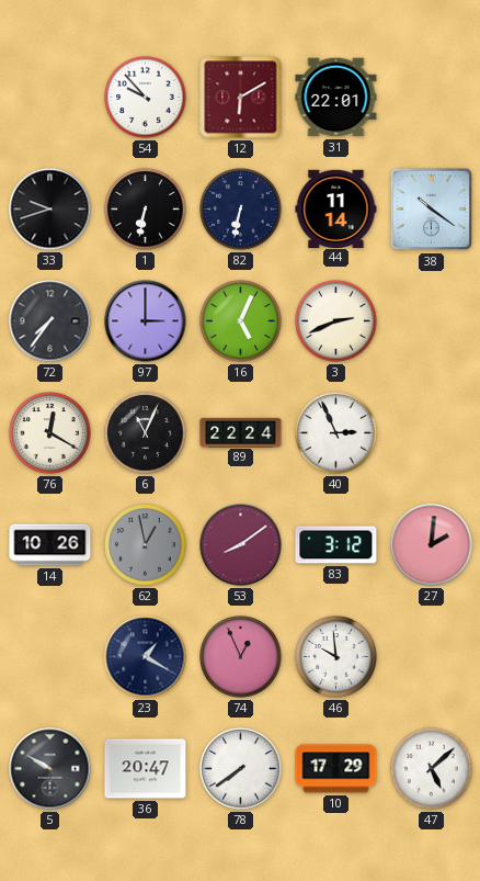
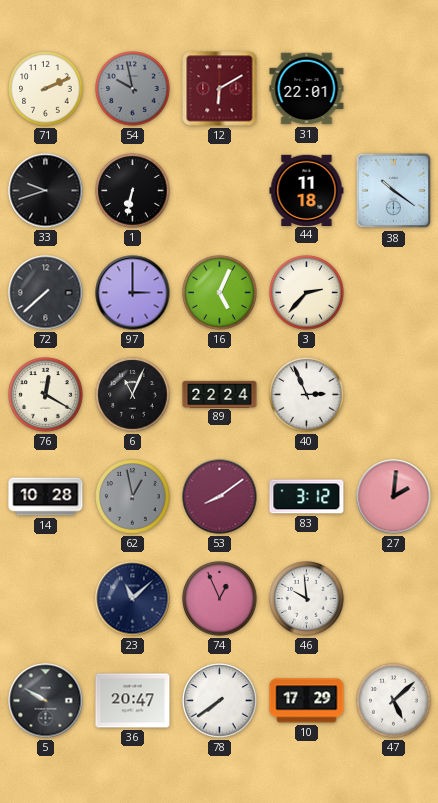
71: none -> 2:11
54: 9:53 -> 9:58
54 dial: white -> grey
82: 6:32 -> none
44: 11:14 -> 11:18
72: 7:36 -> 7:38
3: 2:41 -> 2:37
14: 10:26 -> 10:28
23: 1:20 -> 11:08
